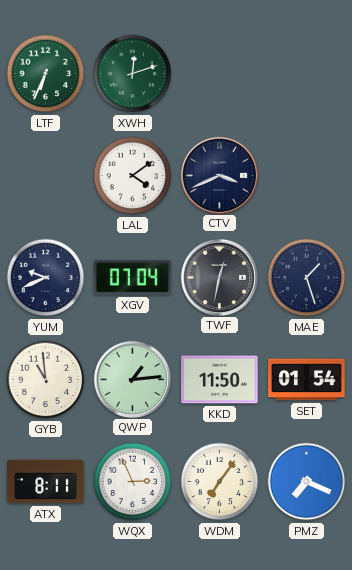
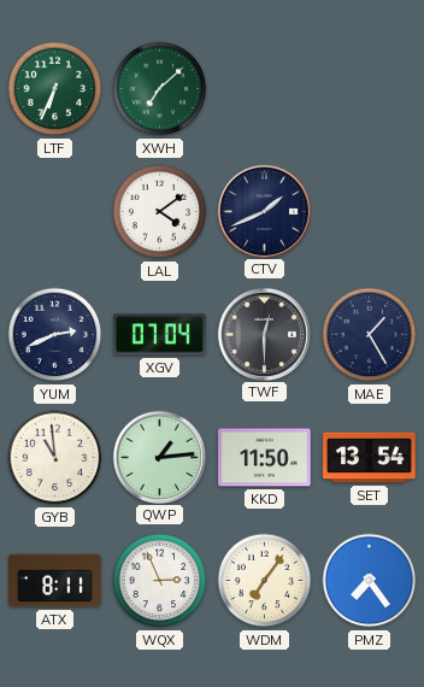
XWH: 12:12 -> 7:08
CTV: 3:41 -> 1:41
YUM: 9:41 -> 2:41
TWF: 12:32 -> 12:30
MAE: 1:27 -> 1:25
SET: 01:54 -> 13:54
PMZ: 7:19 -> 7:24
